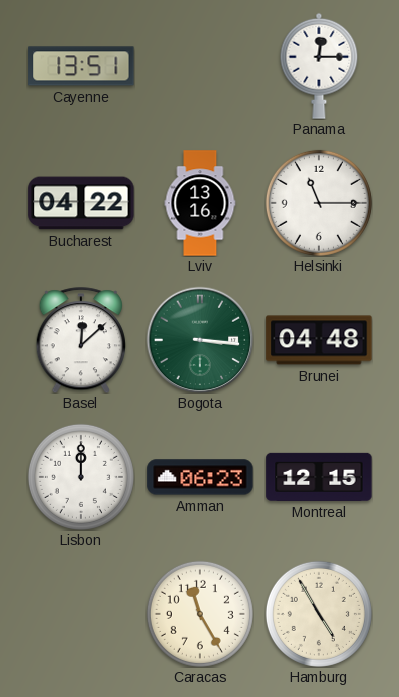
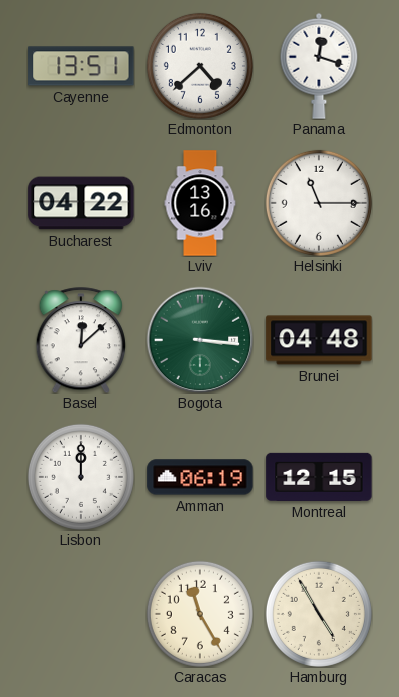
Edmonton: none -> 4:38
Panama: 12:15 -> 12:18
Amman: 06:23 -> 06:19
